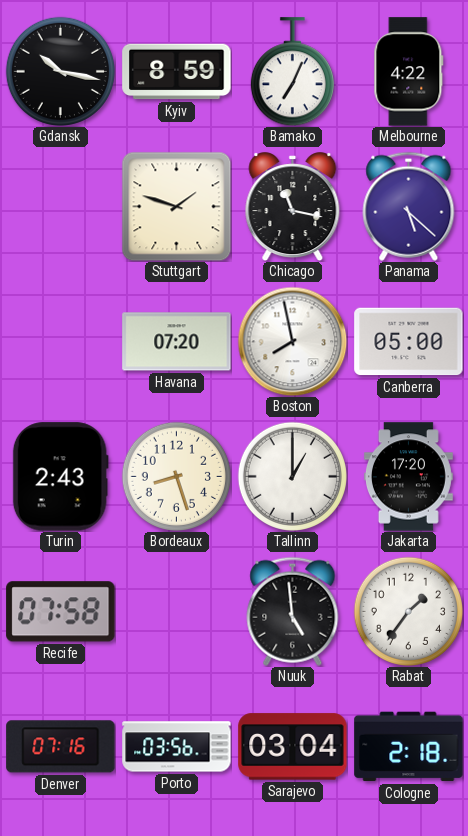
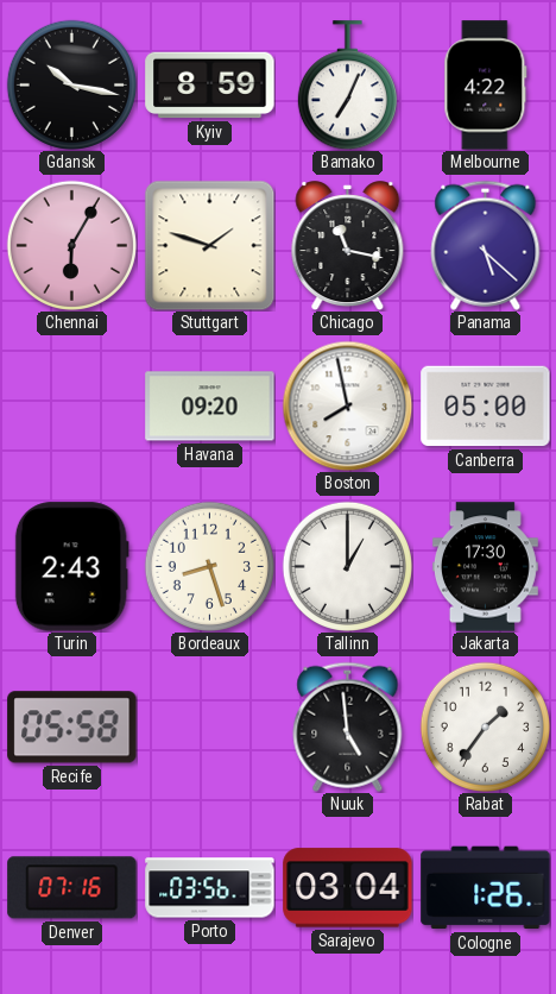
Chennai: none -> 6:05
Havana: 07:20 -> 09:20
Jakarta: 17:20 -> 17:30
Recife: 07:58 -> 05:58
Cologne: 2:18 -> 1:26
